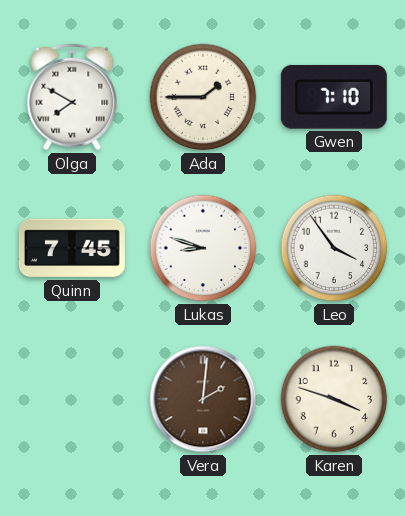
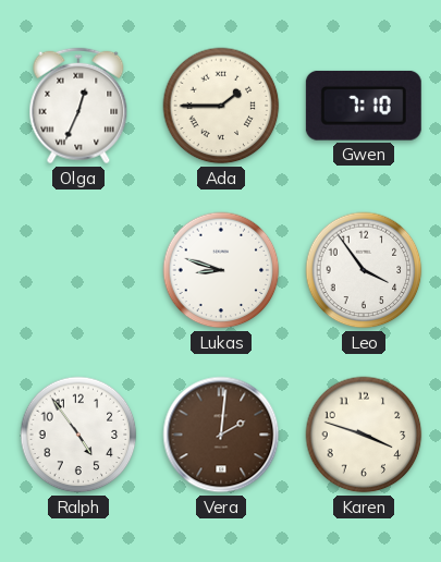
Olga: 7:50 -> 12:34
Quinn: 7:45 -> none
Ralph: none -> 4:54
